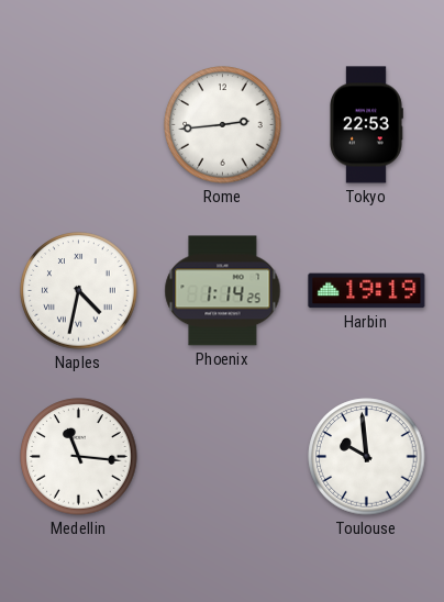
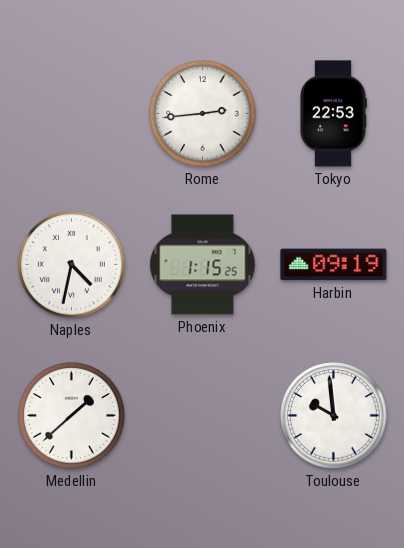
Phoenix: 1:14 -> 1:15
Harbin: 19:19 -> 09:19
Medellin: 11:16 -> 1:38
